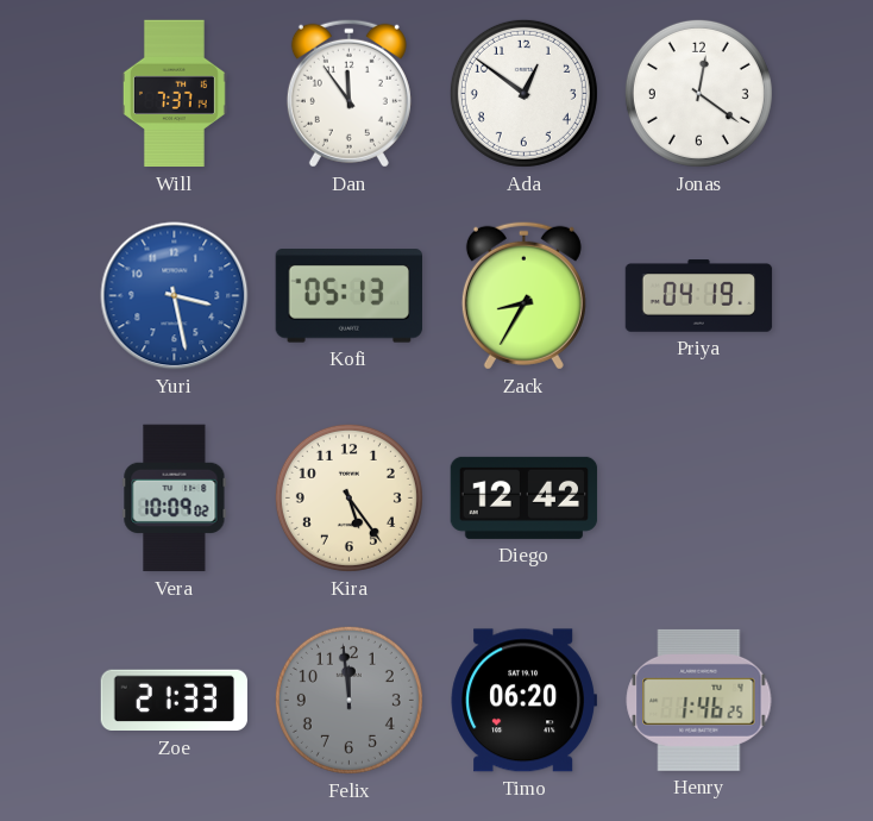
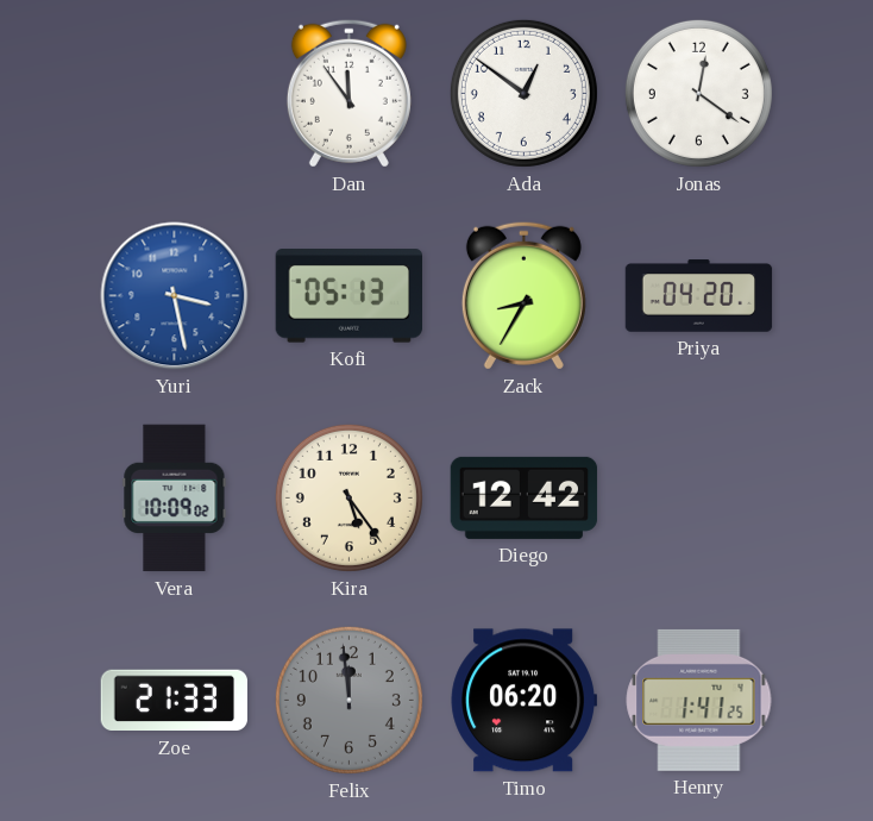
Will: 7:37 -> none
Priya: 04:19 -> 04:20
Henry: 1:46 -> 1:41
